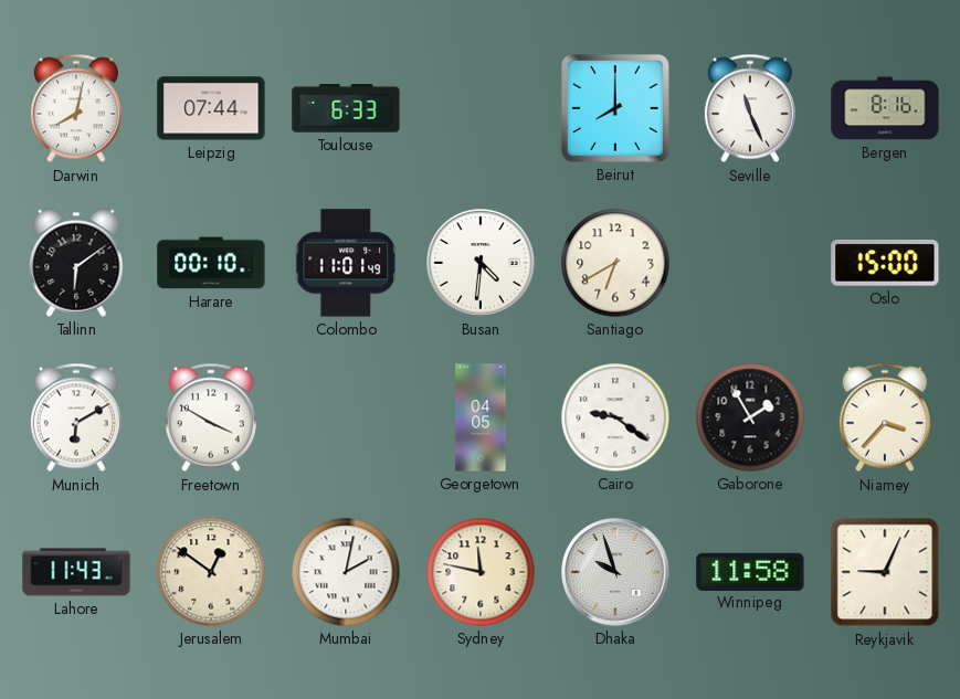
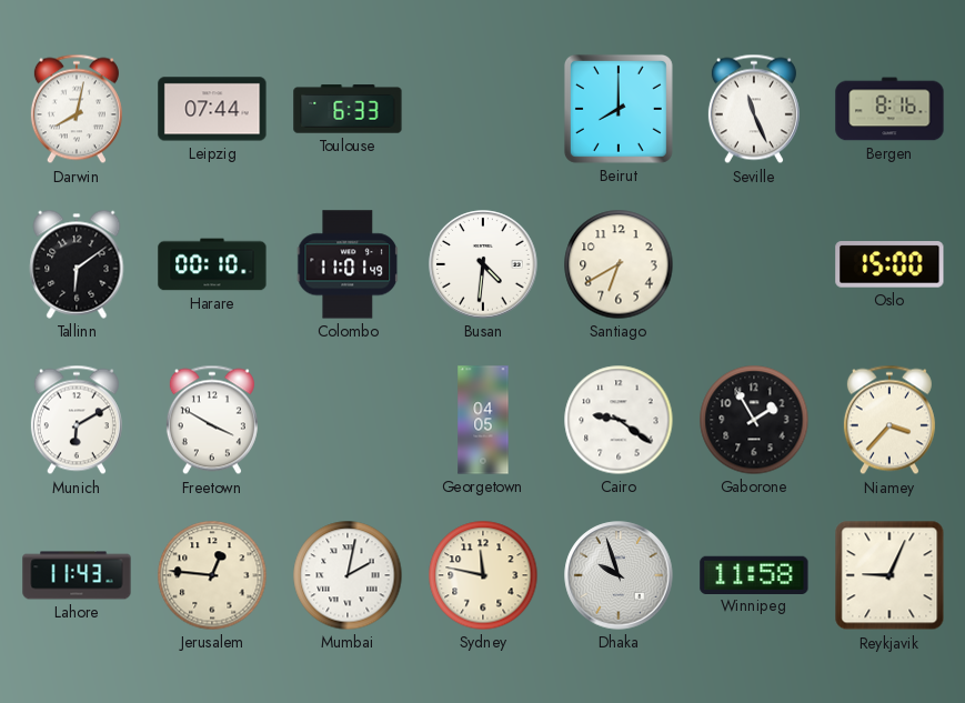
Jerusalem: 12:51 -> 12:46
